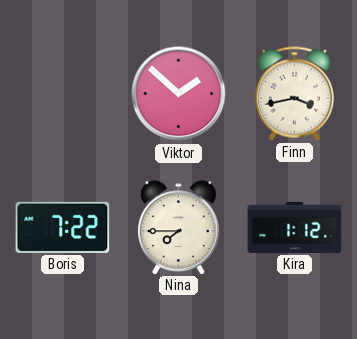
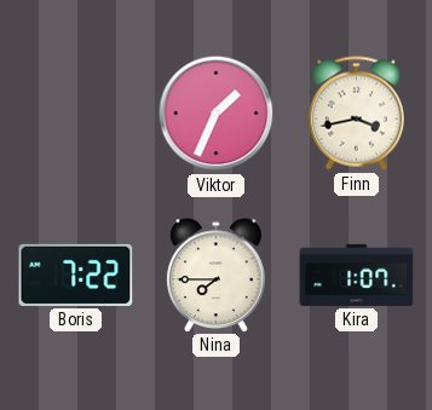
Viktor: 1:52 -> 1:34
Kira: 1:12 -> 1:07
